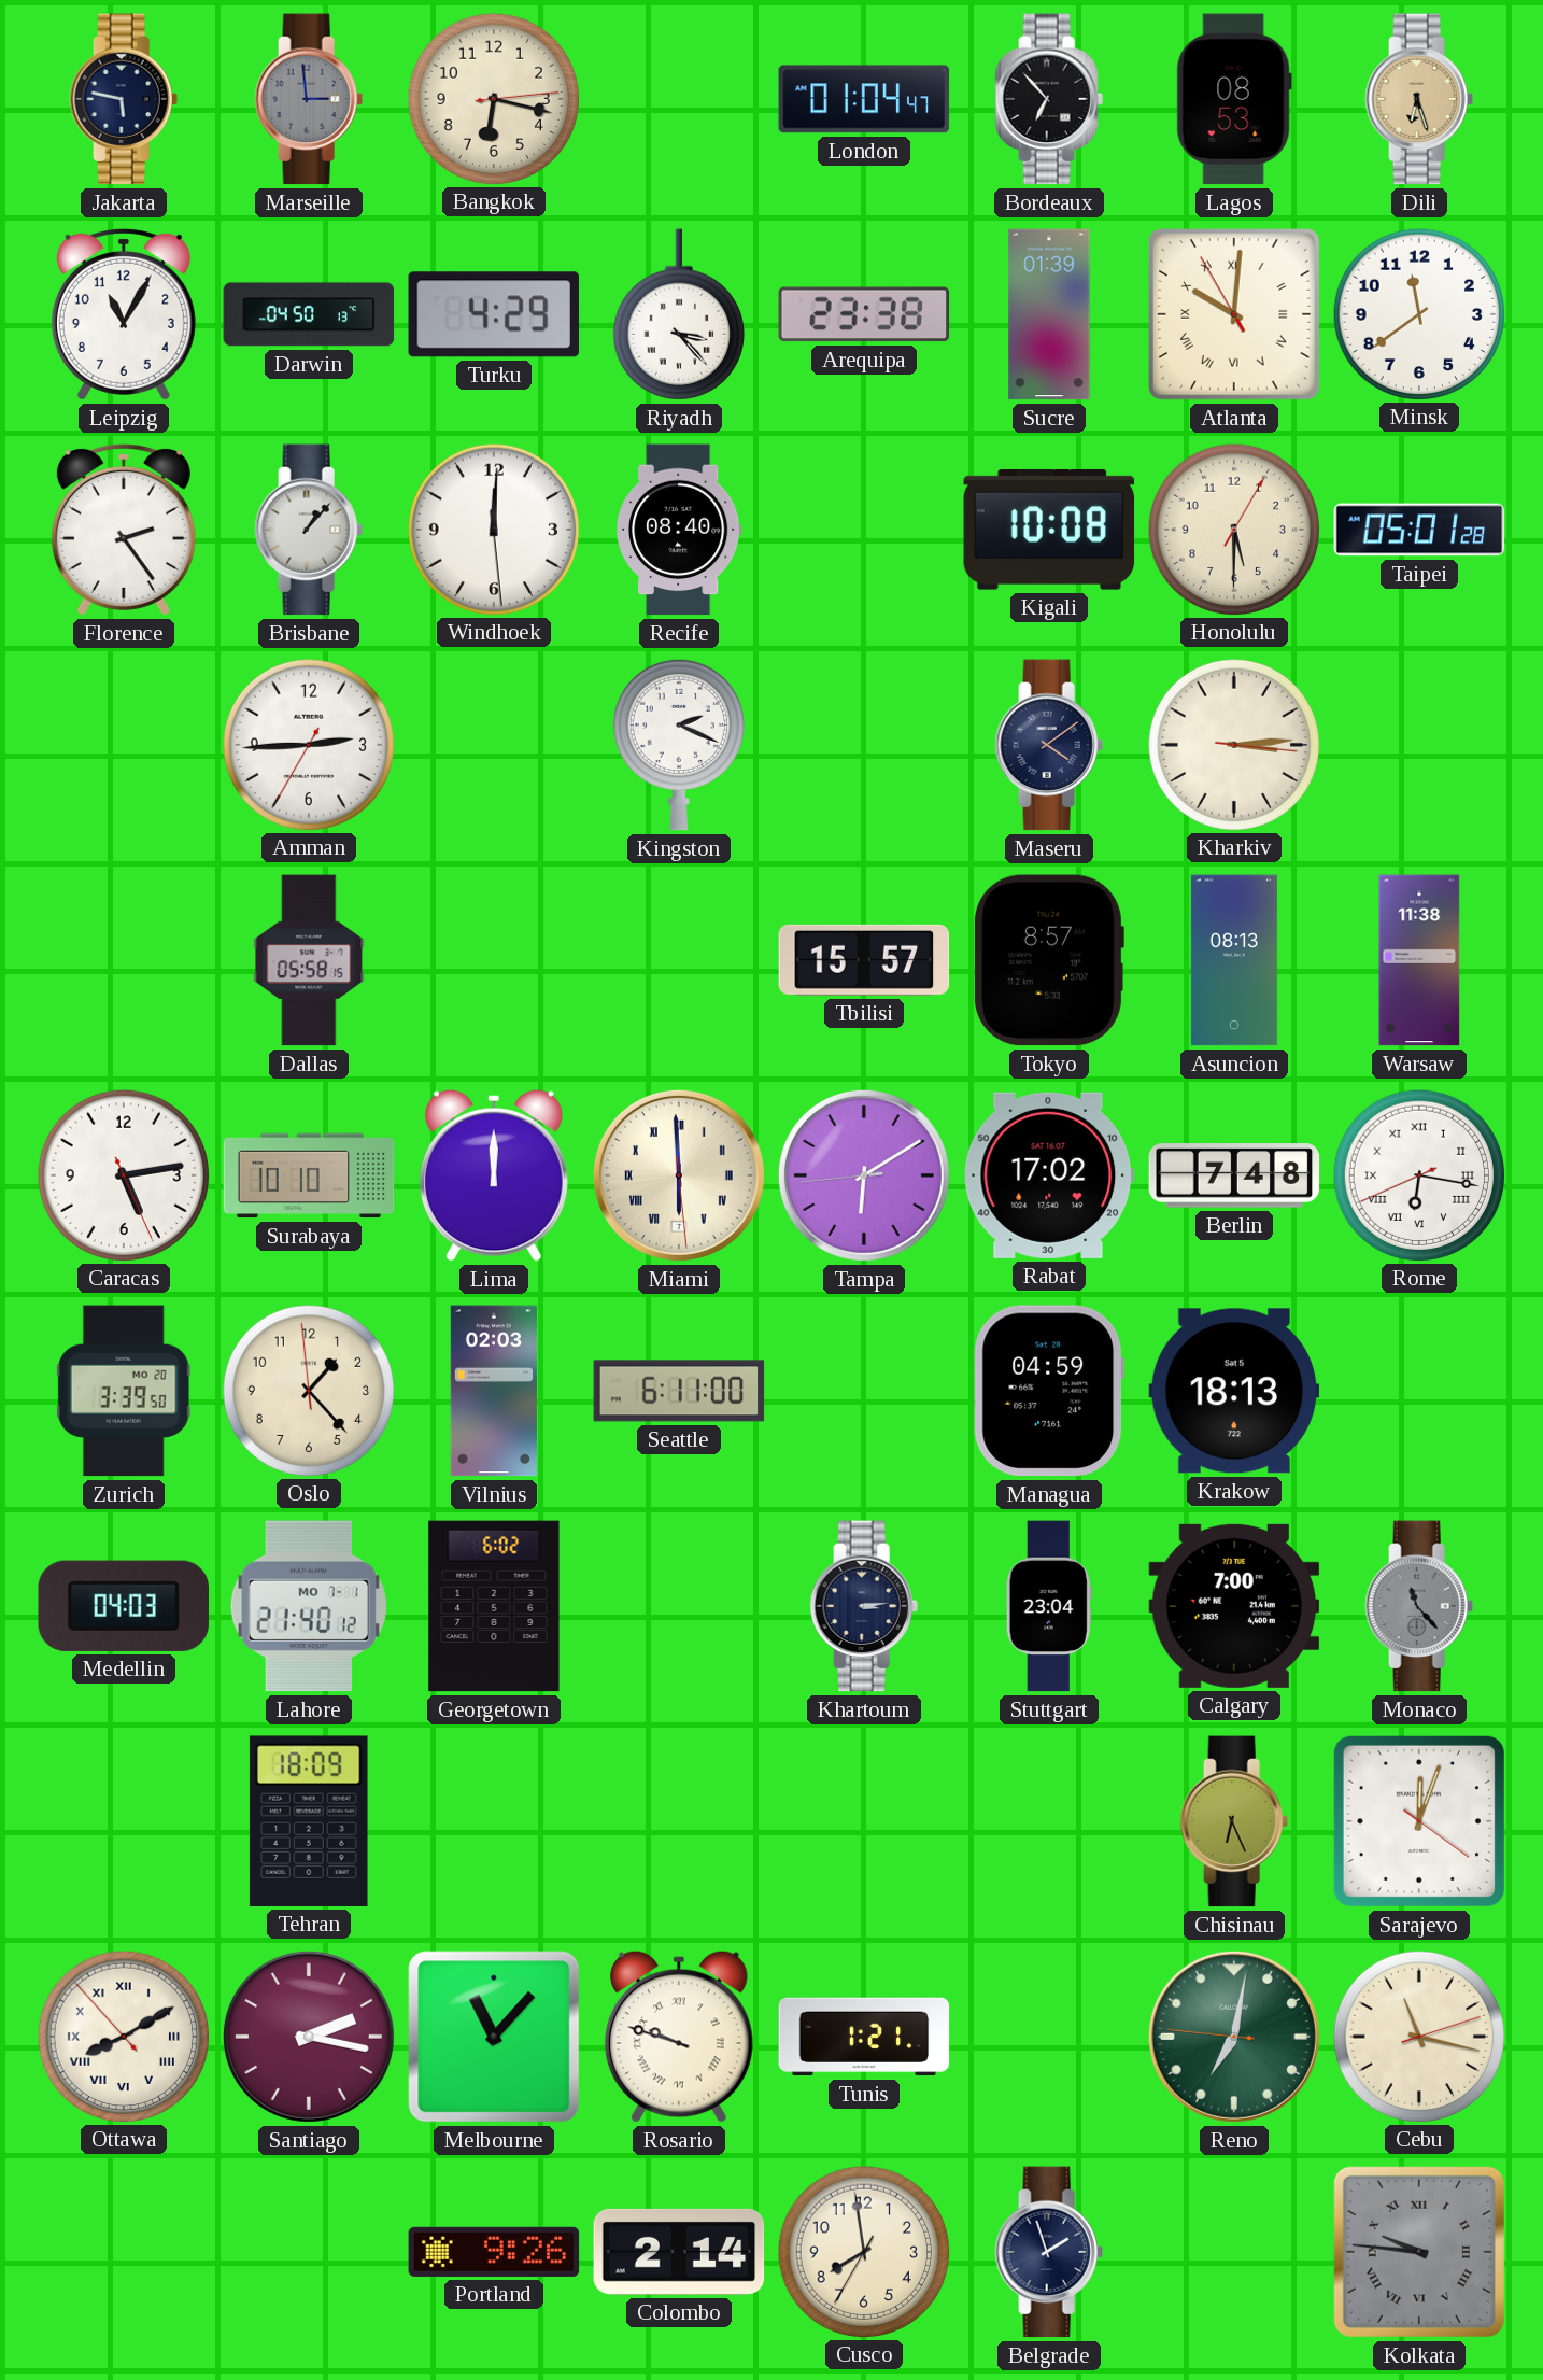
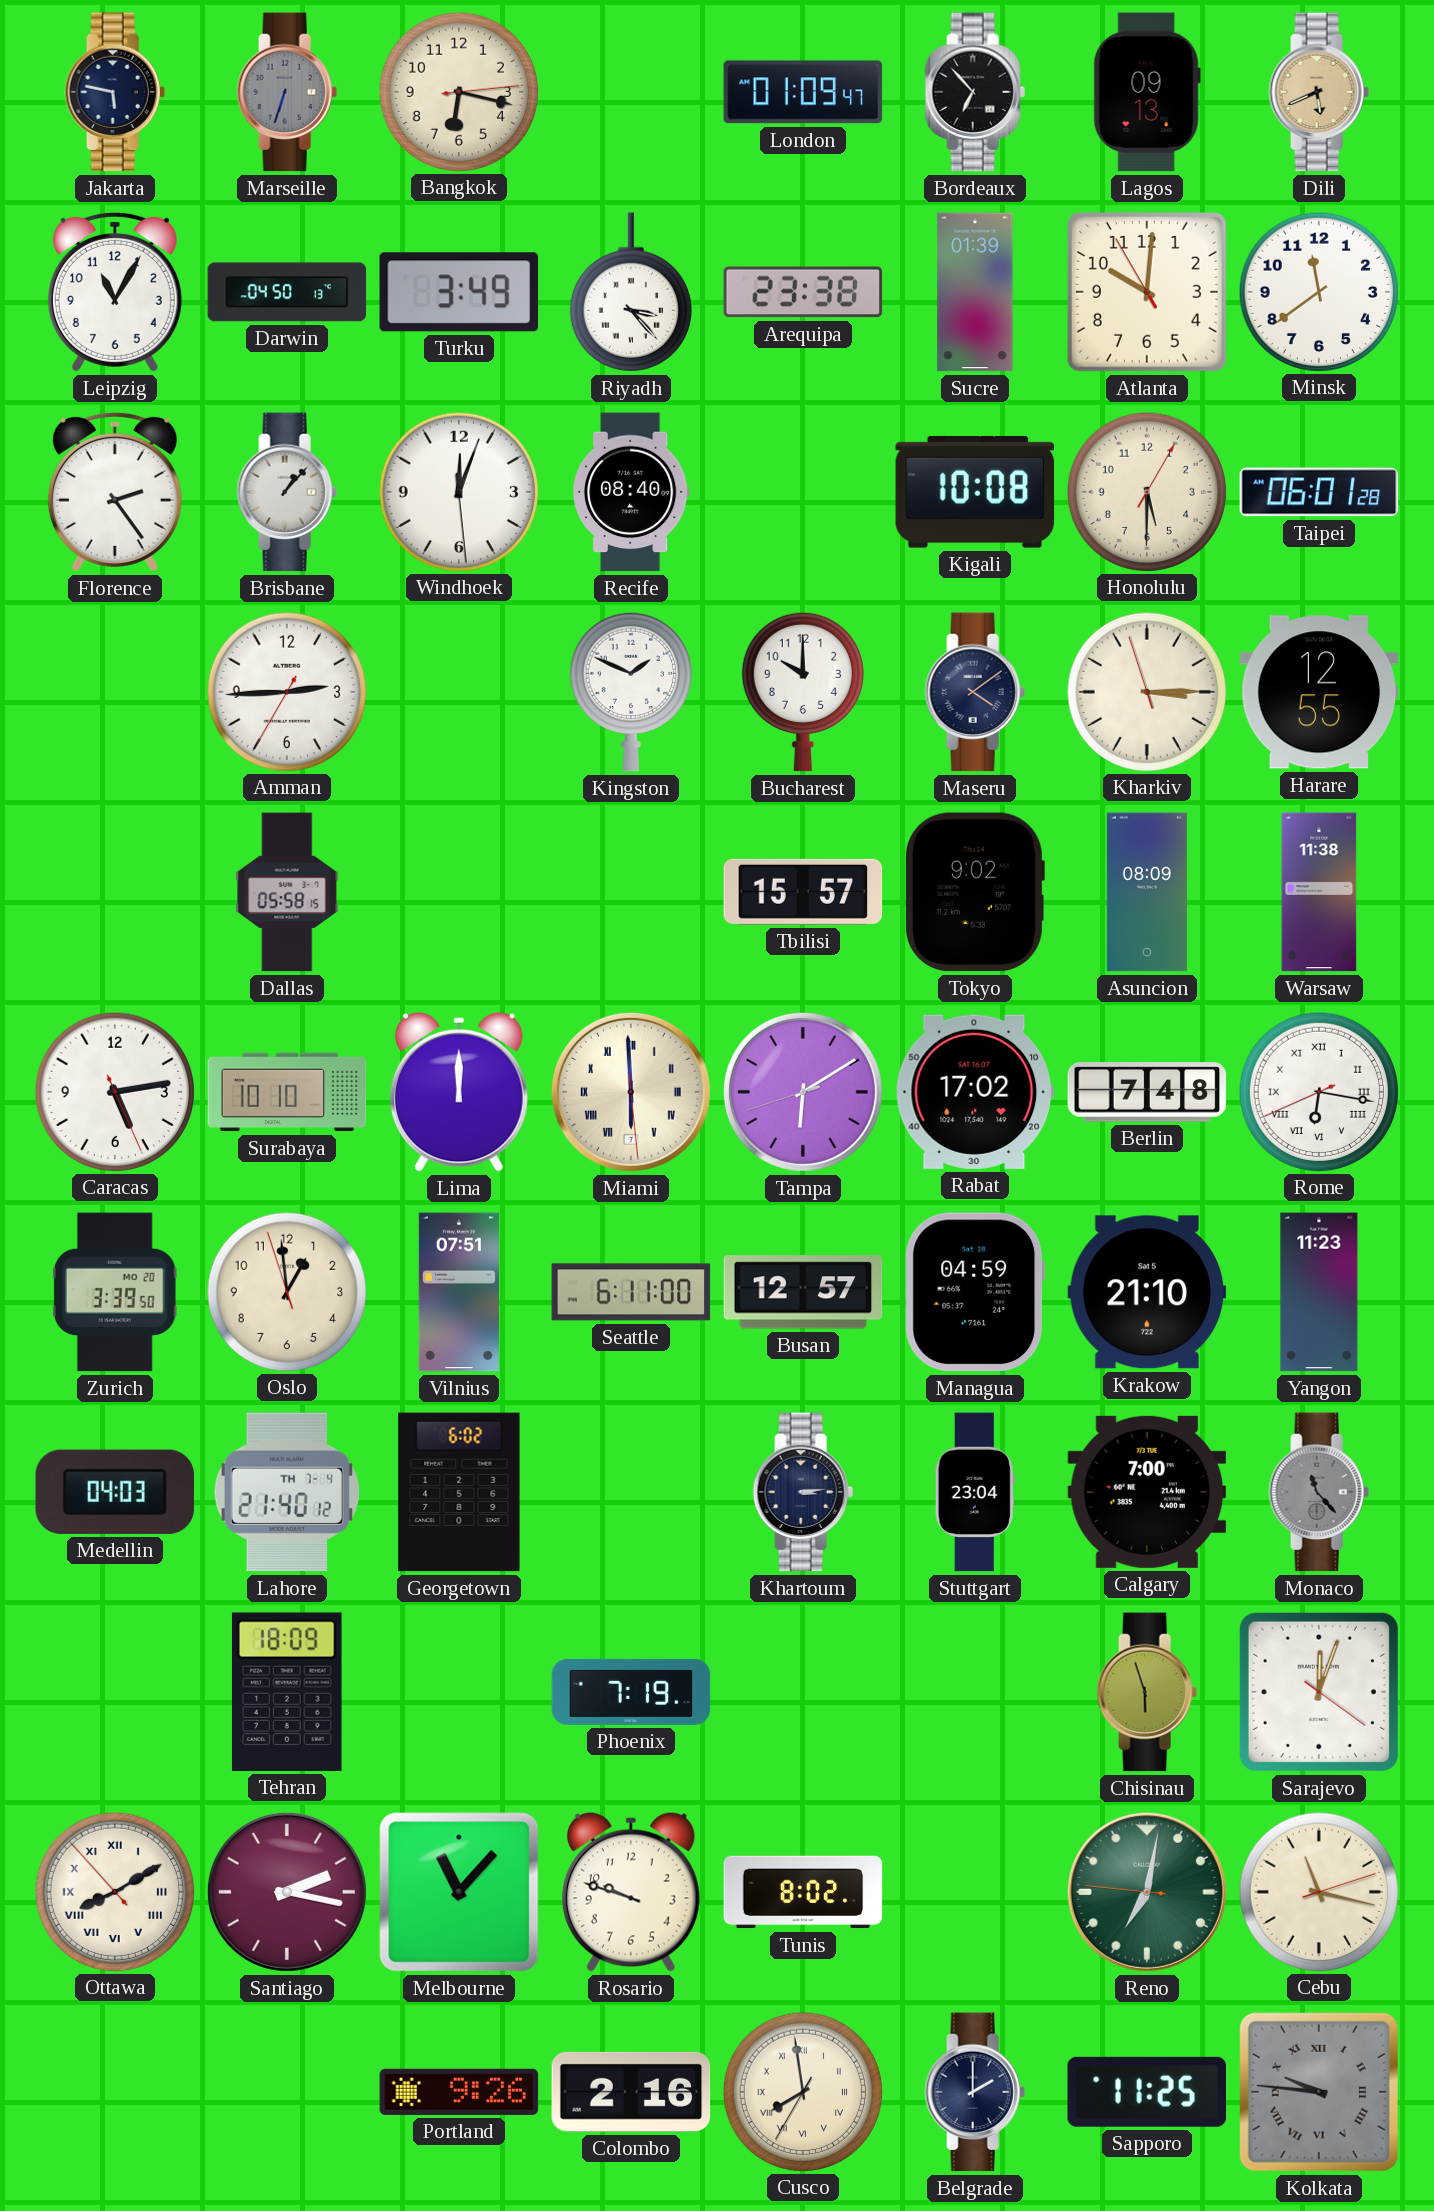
Marseille: 2:59 -> 6:33
London: 01:04 -> 01:09
Lagos: 08:53 -> 09:13
Dili: 6:27 -> 5:41
Turku: 4:29 -> 3:49
Atlanta numerals: Roman -> Arabic
Windhoek: 12:00 -> 12:03
Taipei: 05:01 -> 06:01
Kingston: 2:19 -> 1:49
Bucharest: none -> 10:00
Kharkiv: 3:14:16 -> 3:14:57
Harare: none -> 12:55
Tokyo: 8:57 -> 9:02
Asuncion: 08:13 -> 08:09
Tampa: 6:09:44 -> 6:09:42
Oslo: 1:22 -> 12:58
Vilnius: 02:03 -> 07:51
Busan: none -> 12:57
Krakow: 18:13 -> 21:10
Yangon: none -> 11:23
Lahore date: MO 7-1 -> TH 7-4
Phoenix: none -> 7:19
Chisinau: 6:26 -> 5:57
Rosario numerals: Roman -> Arabic
Tunis: 1:21 -> 8:02
Colombo: 2:14 -> 2:16
Cusco numerals: Arabic -> Roman
Belgrade: 1:57 -> 2:00
Sapporo: none -> 11:25
